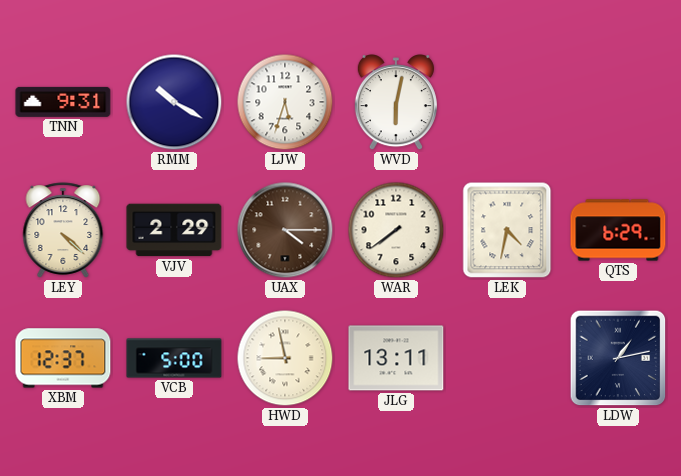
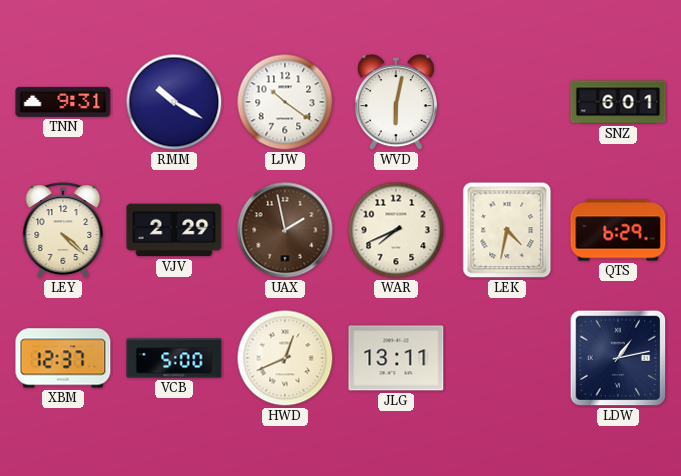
LJW: 5:33 -> 10:21
SNZ: none -> 6:01
UAX: 4:15 -> 1:58
WAR: 7:39 -> 7:41
HWD: 8:58 -> 12:41
